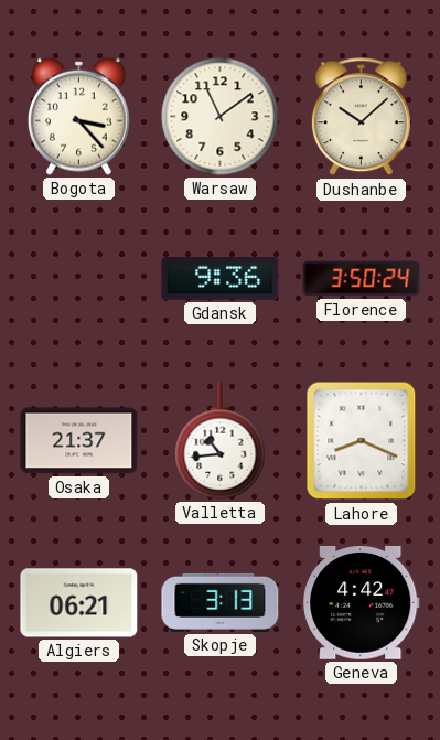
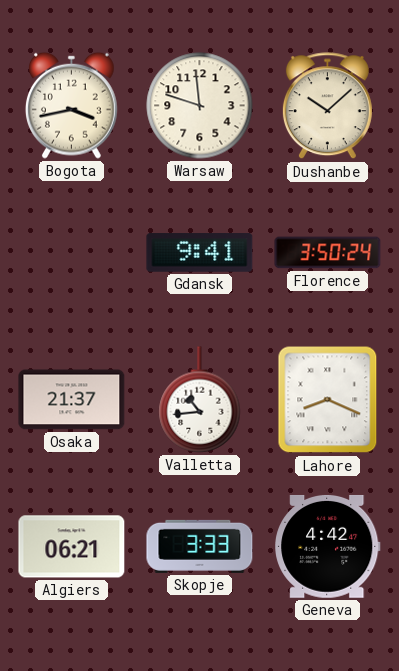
Bogota: 3:23 -> 3:43
Warsaw: 11:09 -> 11:48
Gdansk: 9:36 -> 9:41
Skopje: 3:13 -> 3:33
